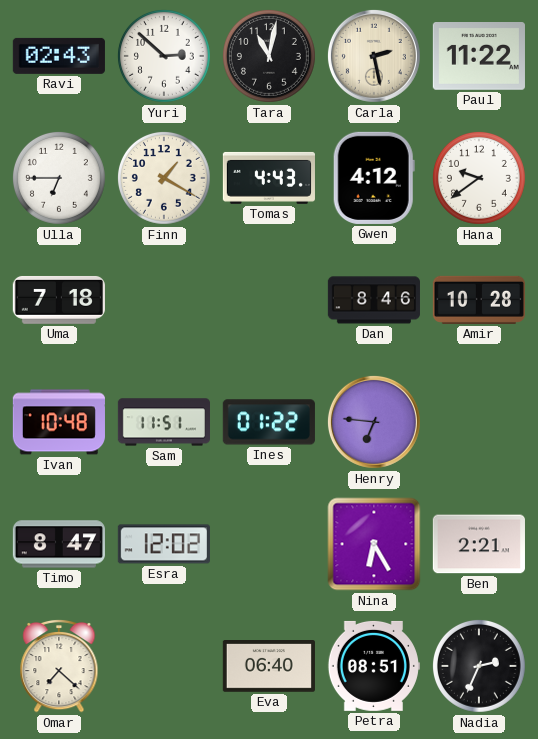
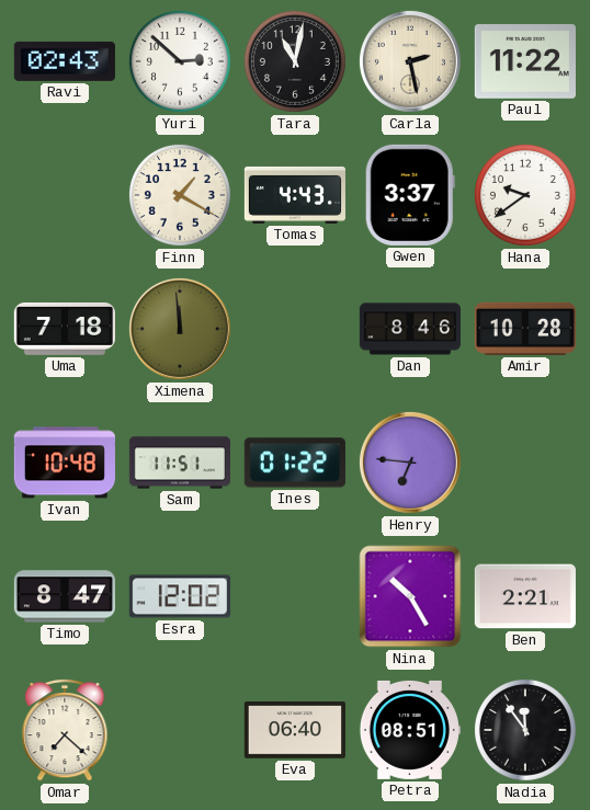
Ulla: 6:45 -> none
Gwen: 4:12 -> 3:37
Ximena: none -> 11:59
Nina: 6:25 -> 10:25
Nadia: 2:34 -> 11:54
